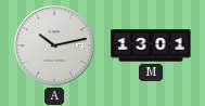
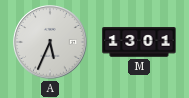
A: 10:13 -> 5:34
